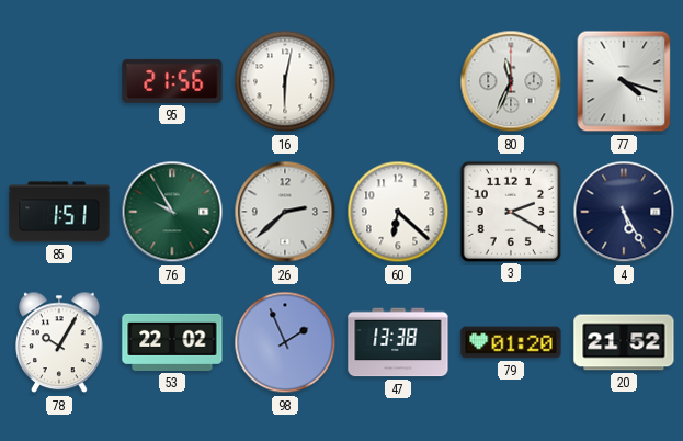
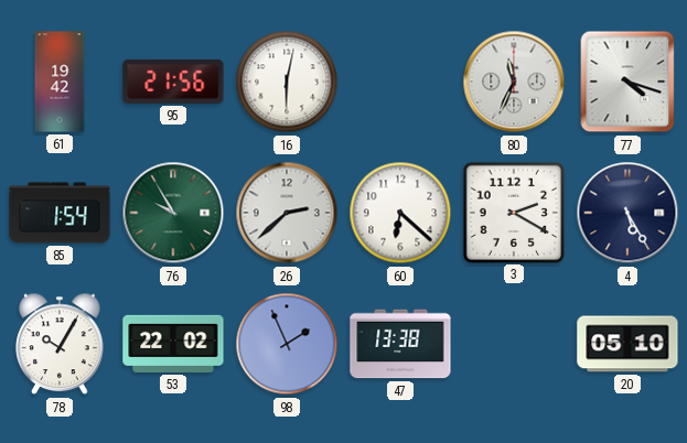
61: none -> 19:42
85: 1:51 -> 1:54
79: 01:20 -> none
20: 21:52 -> 05:10
